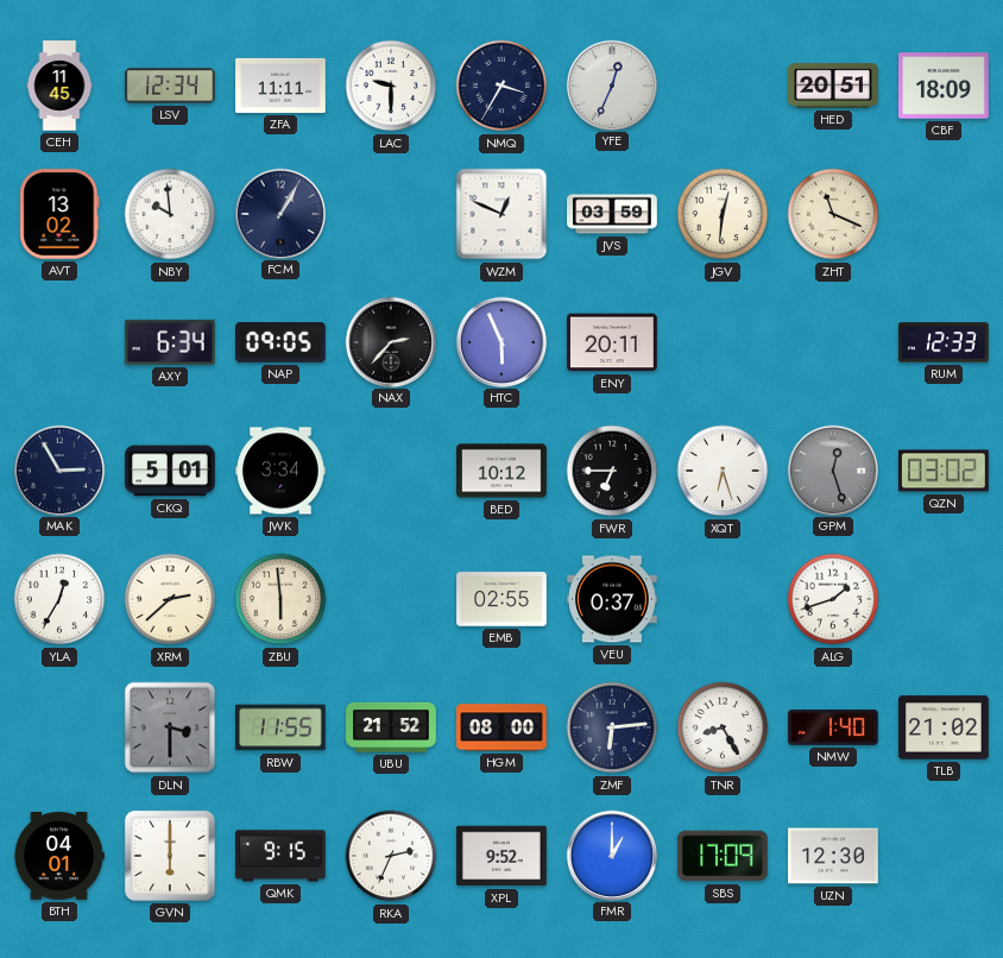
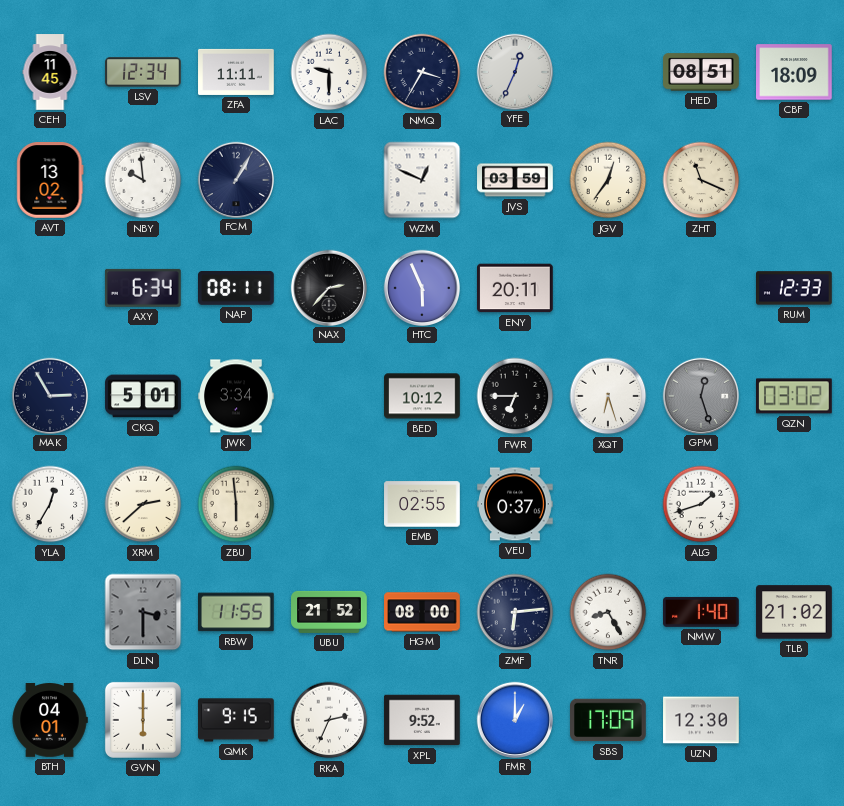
HED: 20:51 -> 08:51
JGV: 12:31 -> 12:36
NAP: 09:05 -> 08:11
